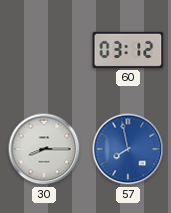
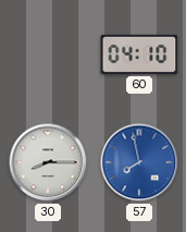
60: 03:12 -> 04:10
